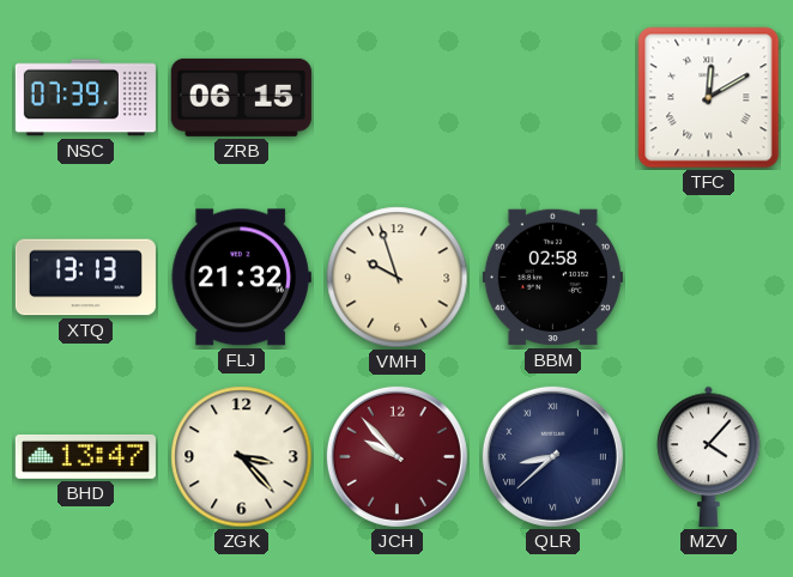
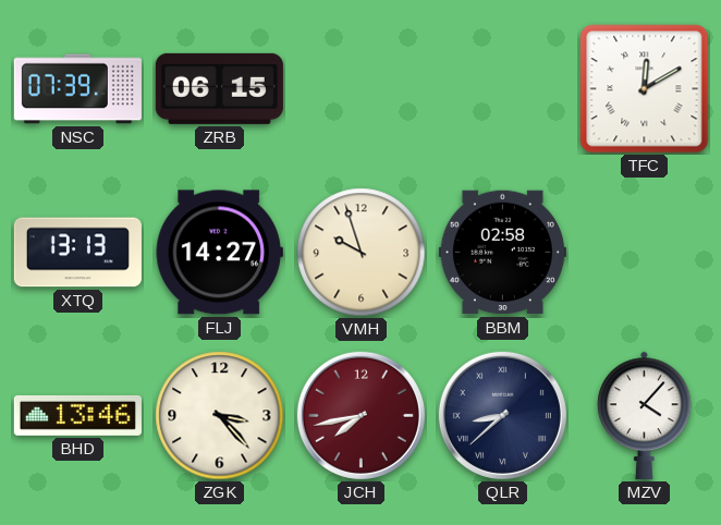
FLJ: 21:32 -> 14:27
BHD: 13:47 -> 13:46
JCH: 9:53 -> 7:43
